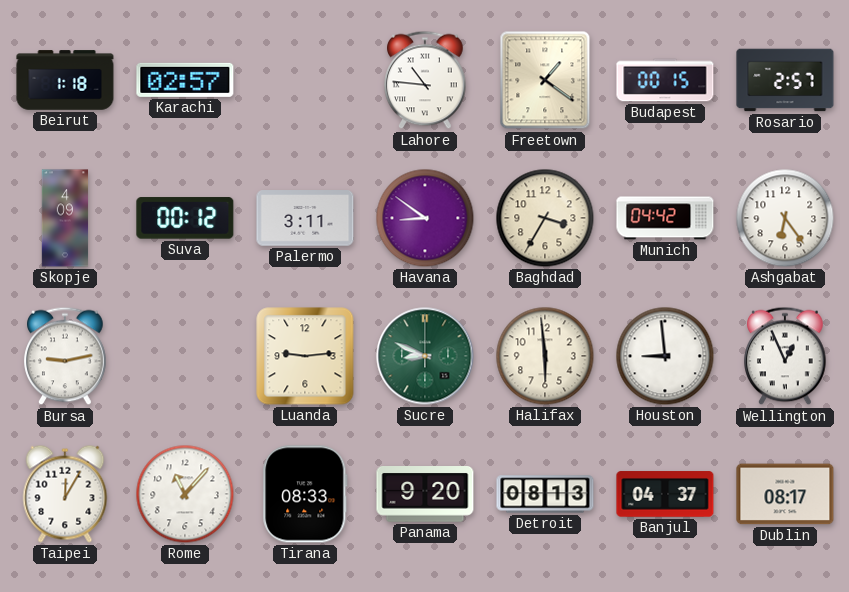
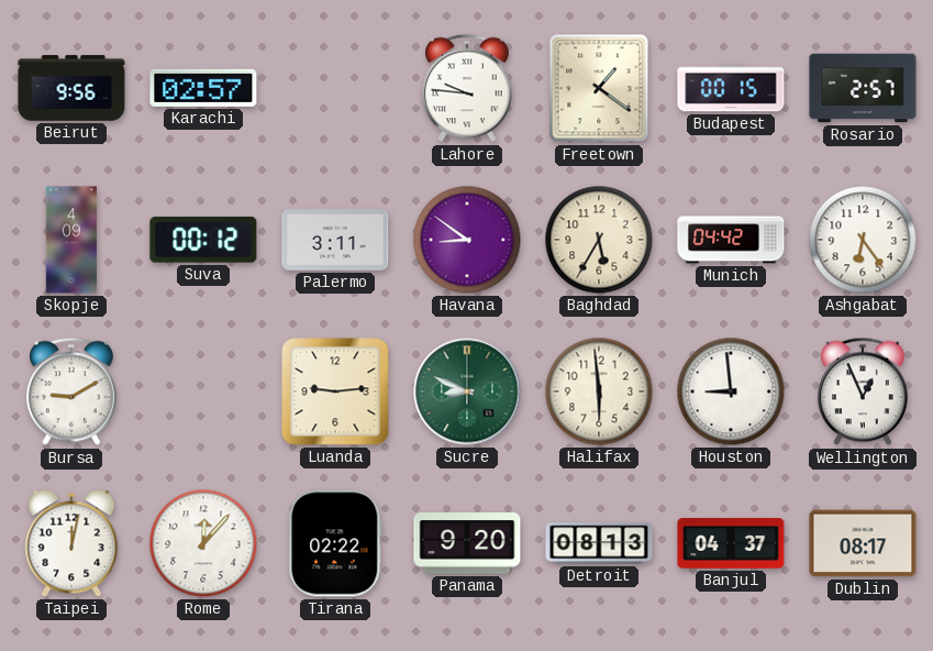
Beirut: 1:18 -> 9:56
Lahore: 10:46 -> 9:46
Baghdad: 3:35 -> 5:35
Bursa: 9:13 -> 9:10
Taipei: 12:05 -> 12:02
Rome: 11:07 -> 12:07
Tirana: 08:33 -> 02:22
